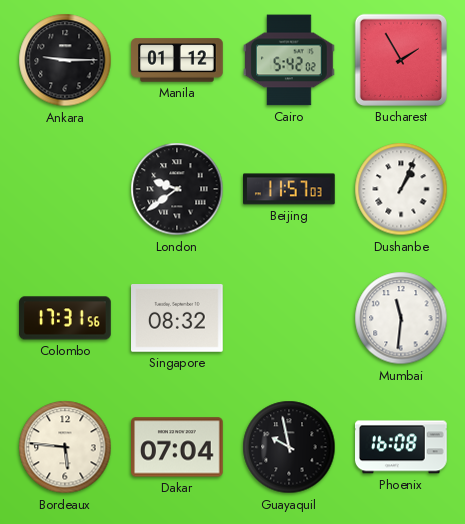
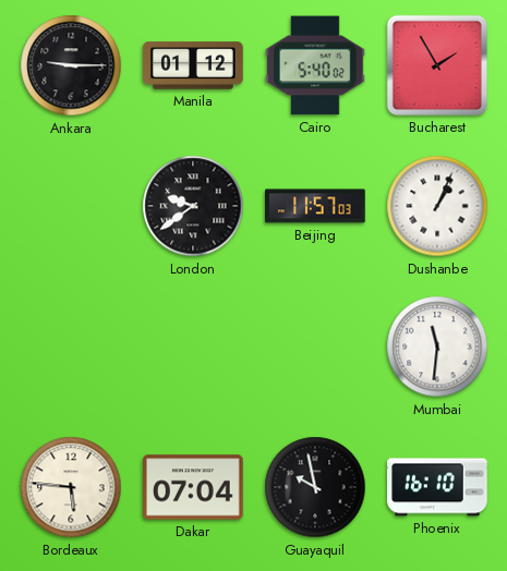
Cairo: 5:42 -> 5:40
Colombo: 17:31 -> none
Singapore: 08:32 -> none
Phoenix: 16:08 -> 16:10
